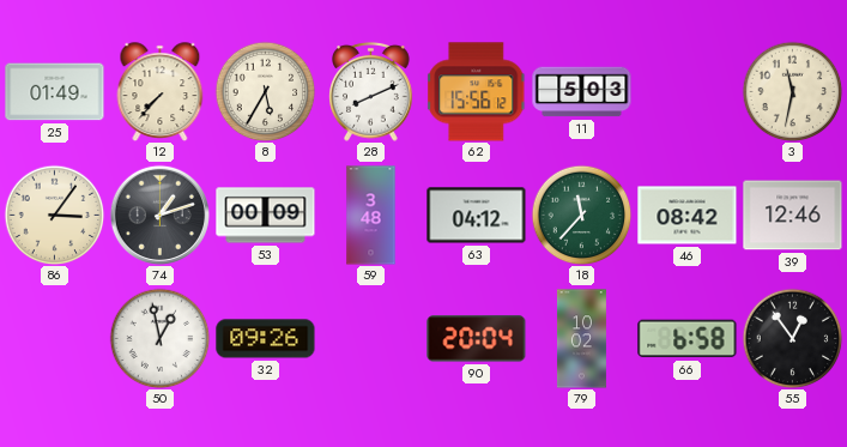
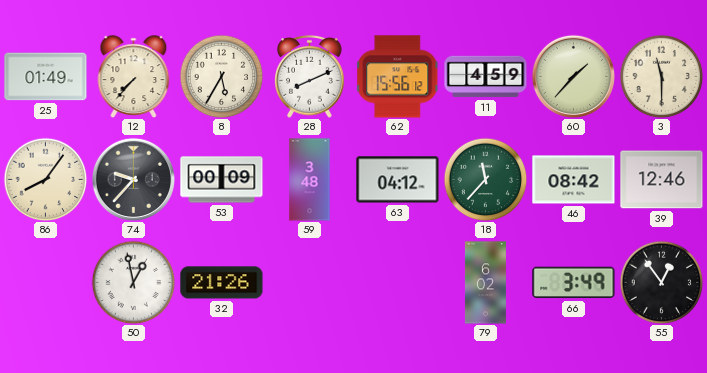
11: 5:03 -> 4:59
60: none -> 1:37
3: 11:32 -> 11:30
86: 3:06 -> 8:06
74: 1:12 -> 9:37
32: 09:26 -> 21:26
90: 20:04 -> none
79: 10:02 -> 6:02
66: 6:58 -> 3:49
